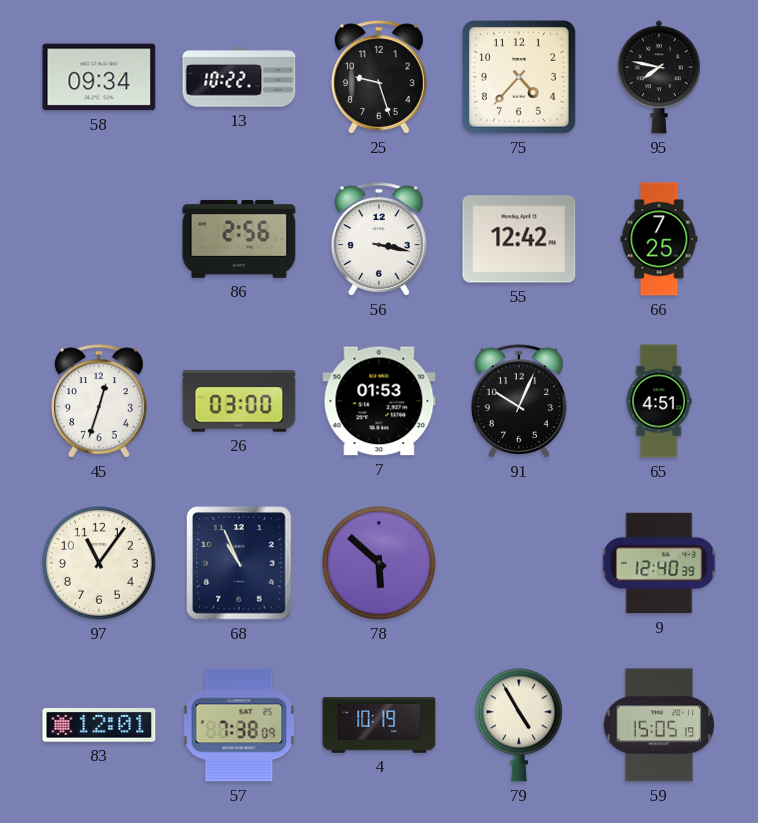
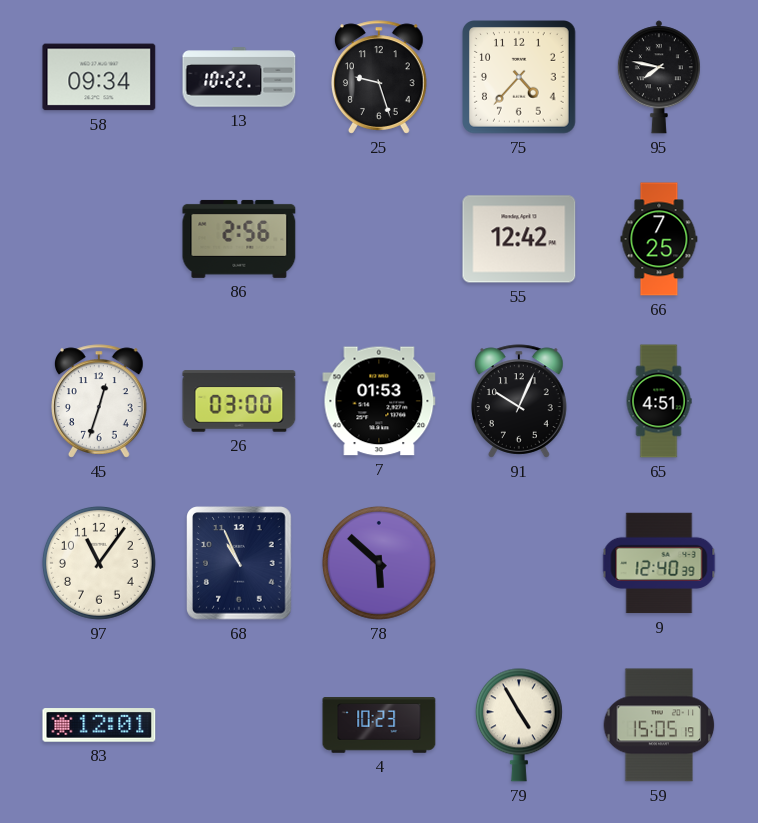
56: 3:17 -> none
57: 7:38 -> none
4: 10:19 -> 10:23
